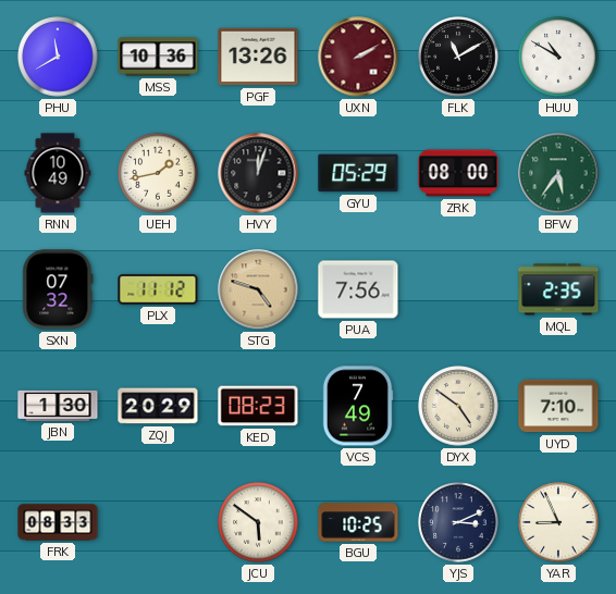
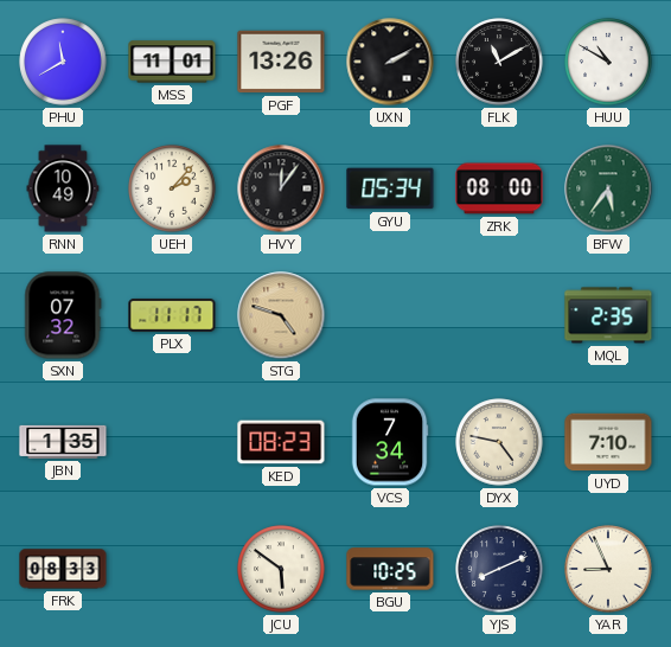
MSS: 10:36 -> 11:01
UXN dial: burgundy -> black
UEH: 1:43 -> 2:07
HVY: 12:03 -> 12:06
GYU: 05:29 -> 05:34
PLX: 11:12 -> 11:17
PUA: 7:56 -> none
JBN: 1:30 -> 1:35
ZQJ: 20:29 -> none
VCS: 7:49 -> 7:34
DYX: 4:51 -> 4:47
YJS: 3:11 -> 8:11
